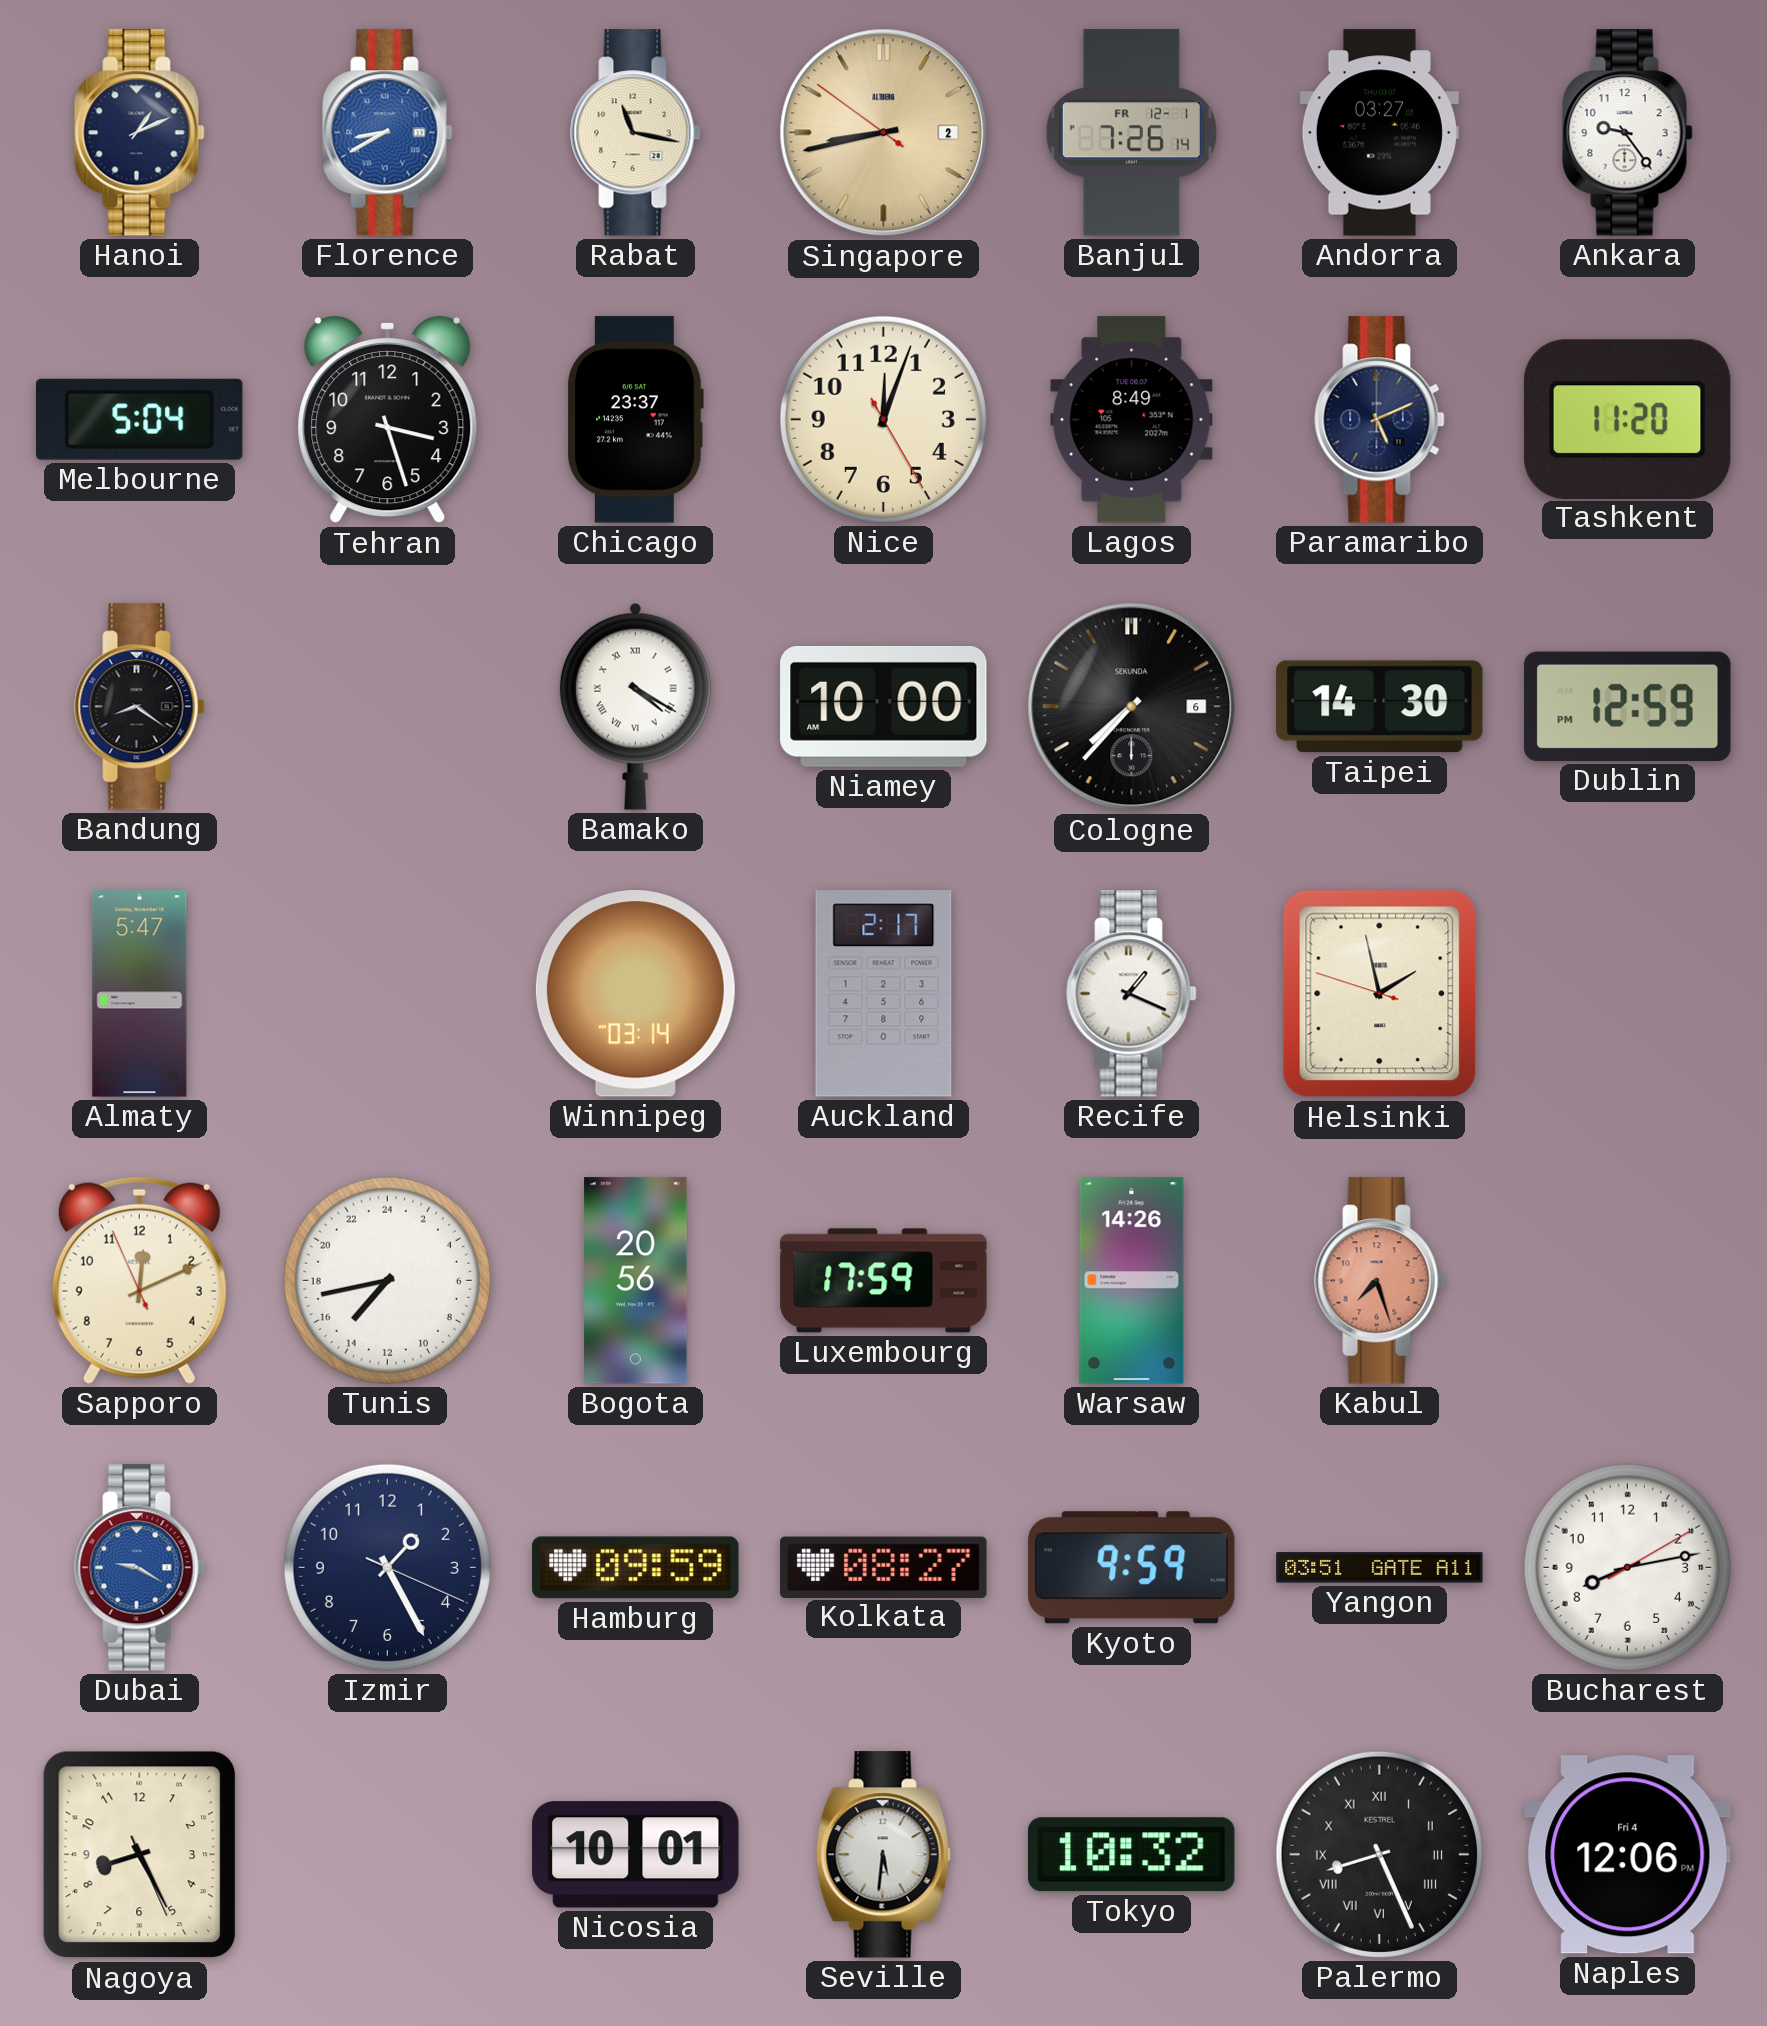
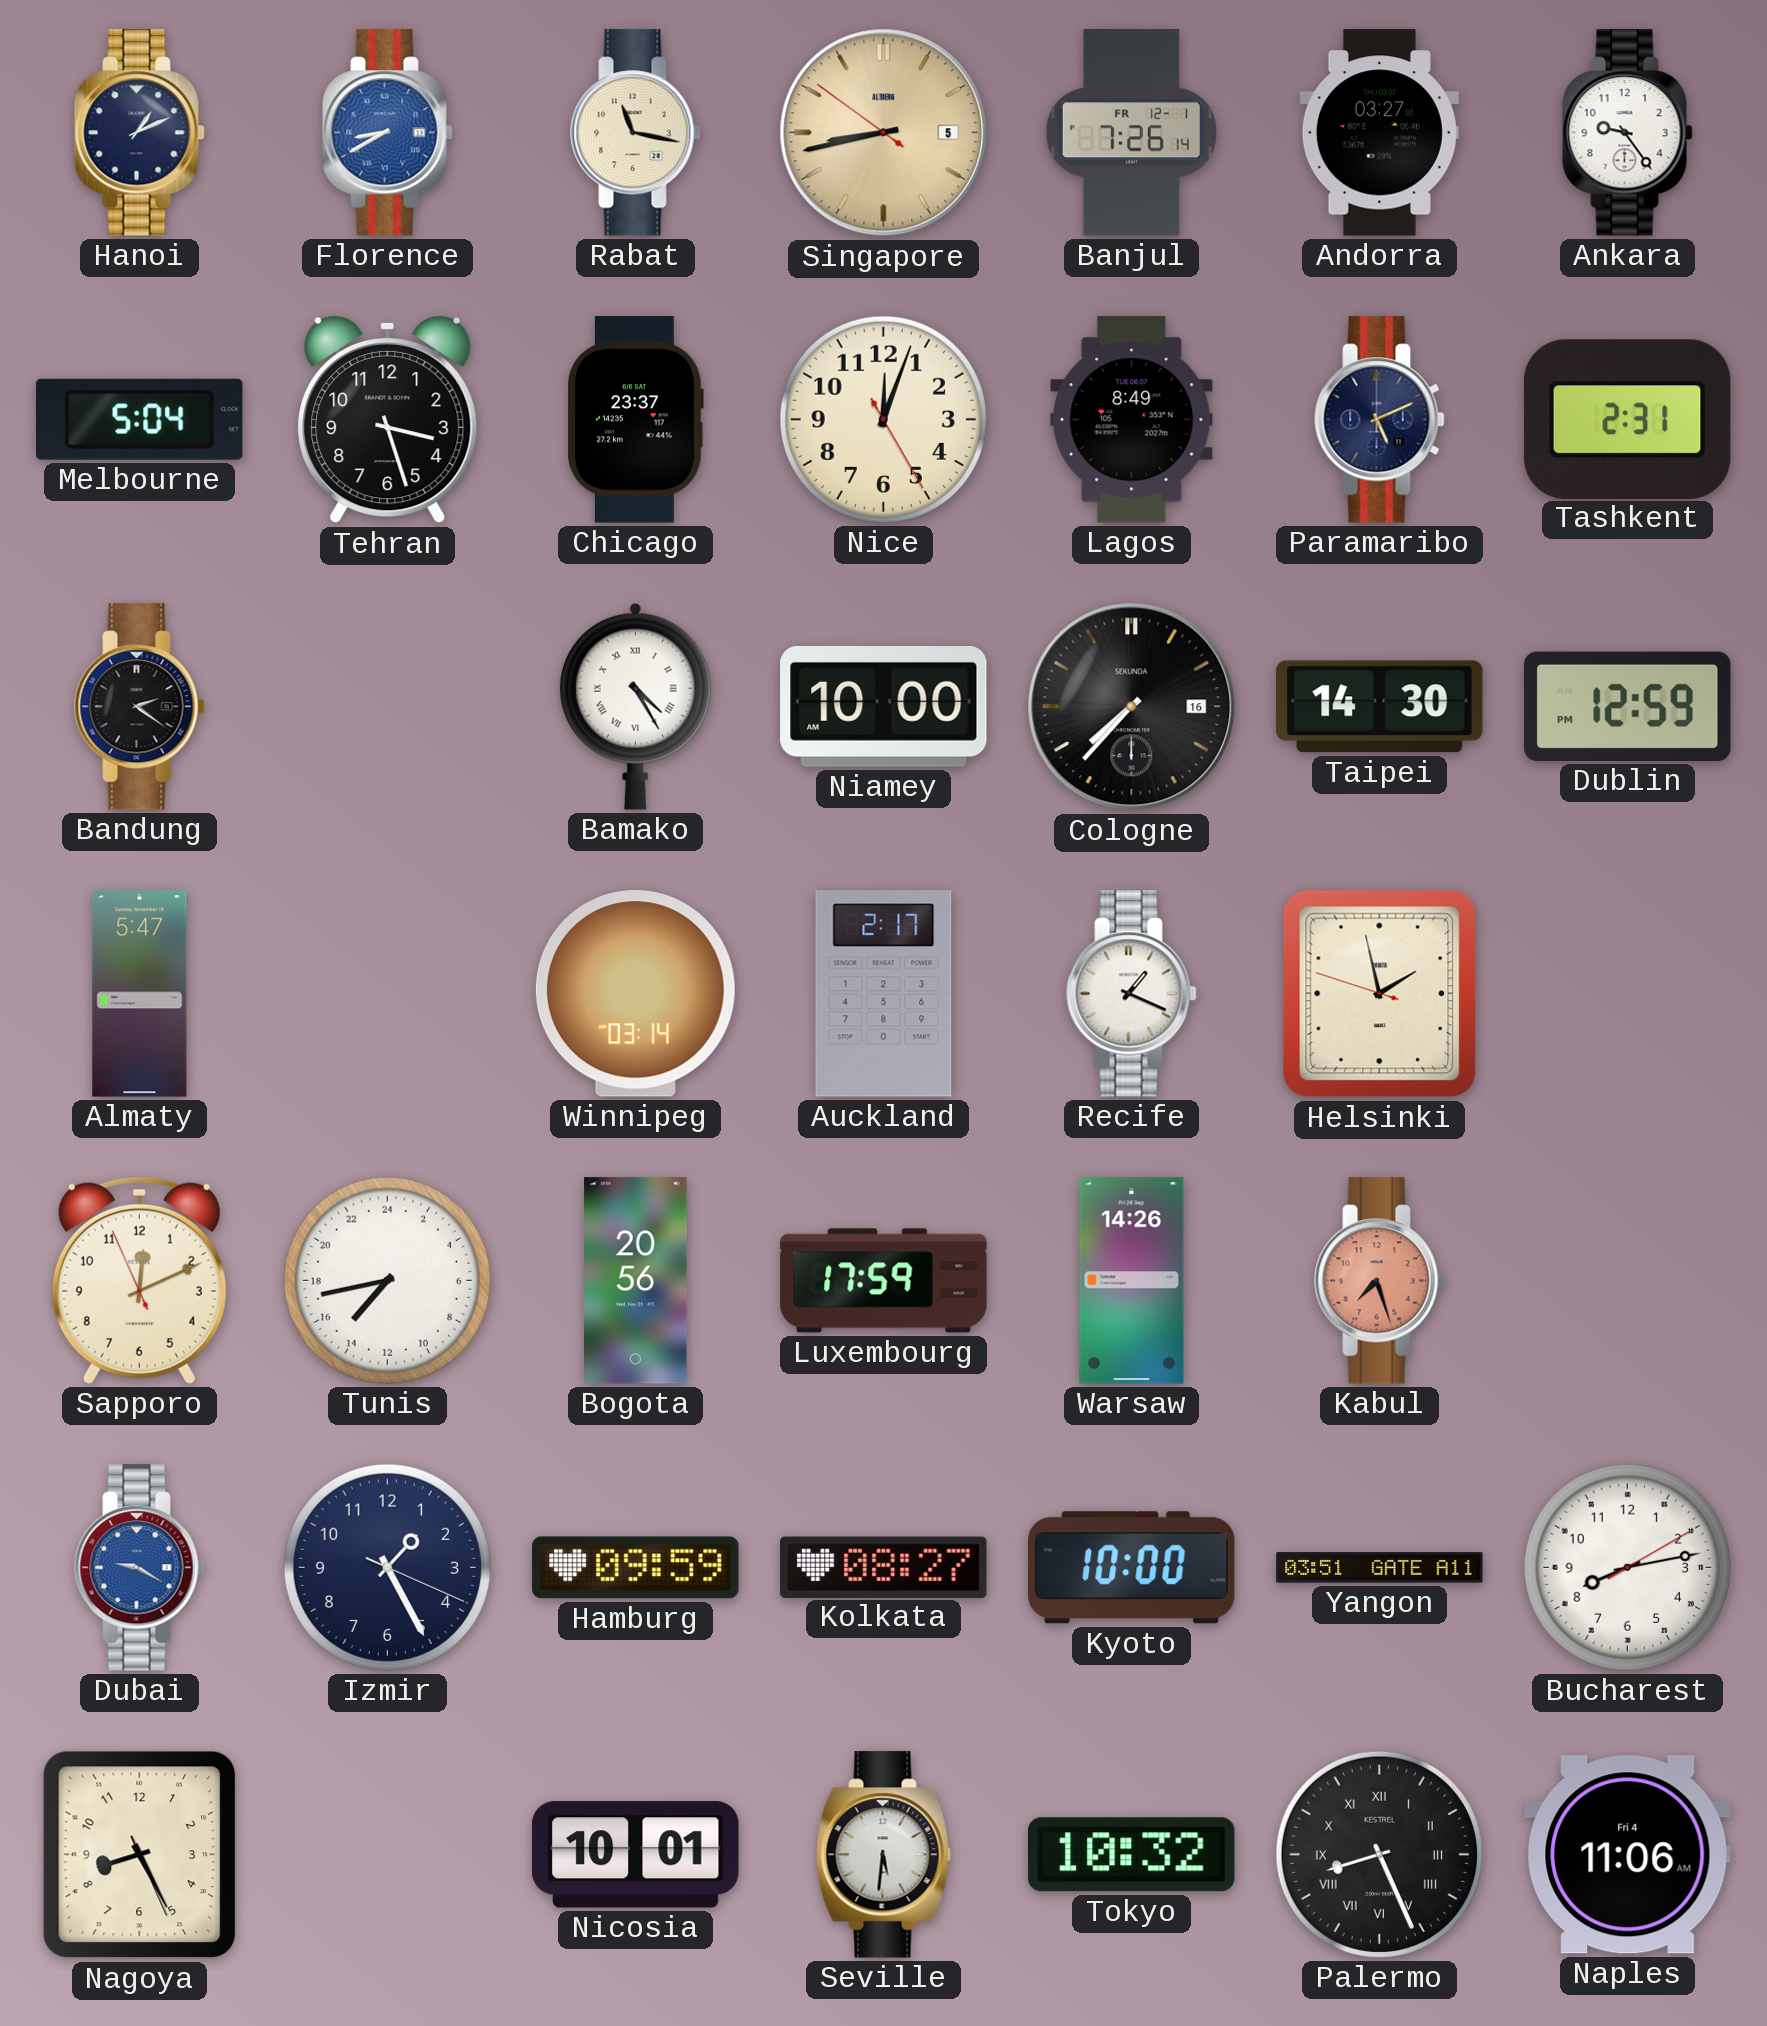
Singapore date: 2 -> 5
Tashkent: 11:20 -> 2:31
Bandung: 8:21 -> 2:21
Bamako: 4:20 -> 4:25
Cologne date: 6 -> 16
Kyoto: 9:59 -> 10:00
Naples: 12:06 -> 11:06
